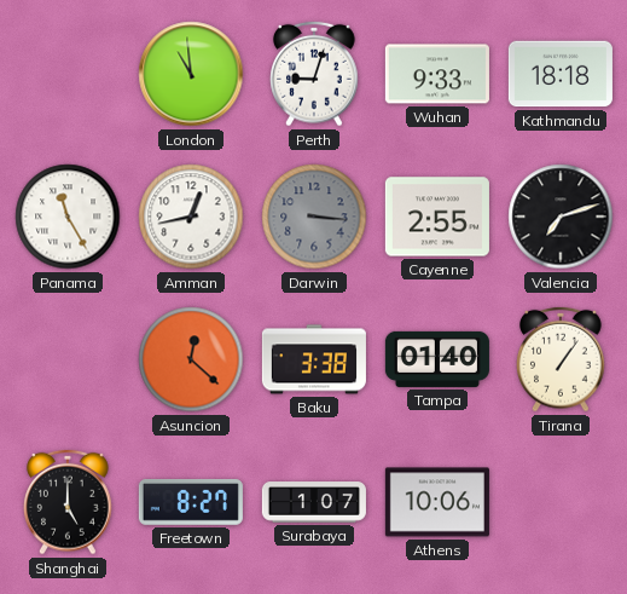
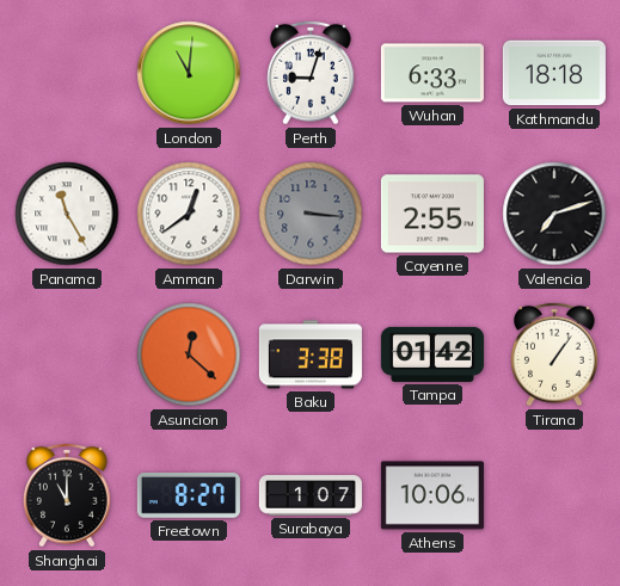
London: 10:59 -> 11:01
Wuhan: 9:33 -> 6:33
Amman: 12:43 -> 12:39
Tampa: 01:40 -> 01:42
Shanghai: 5:00 -> 11:00
